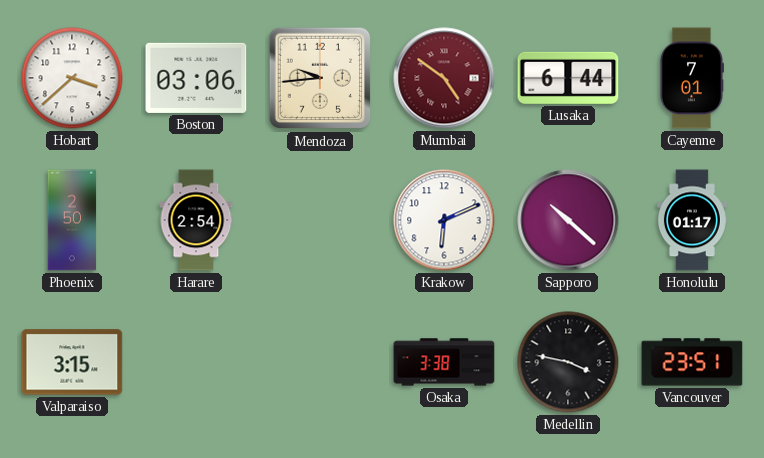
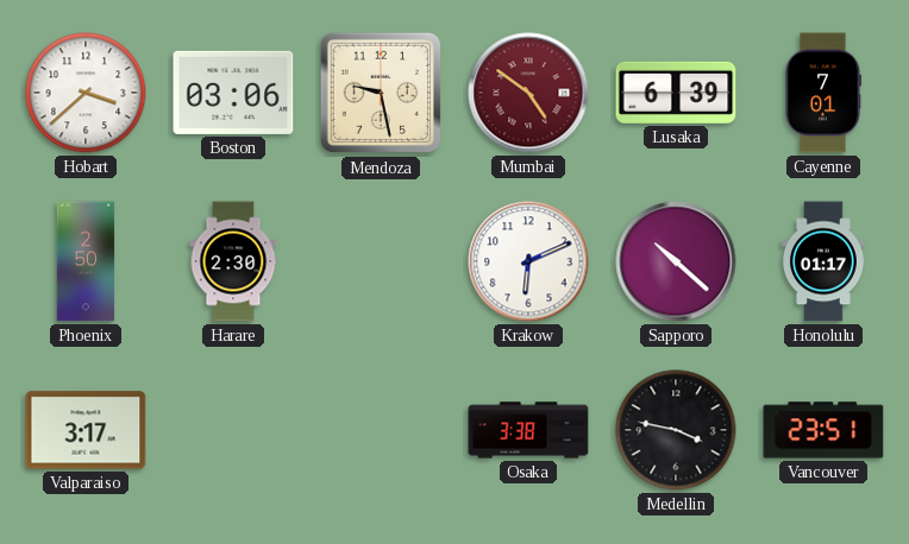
Mendoza: 9:44 -> 9:28
Lusaka: 6:44 -> 6:39
Harare: 2:54 -> 2:30
Valparaiso: 3:15 -> 3:17
